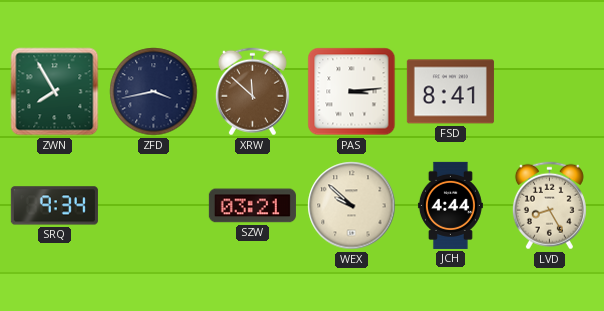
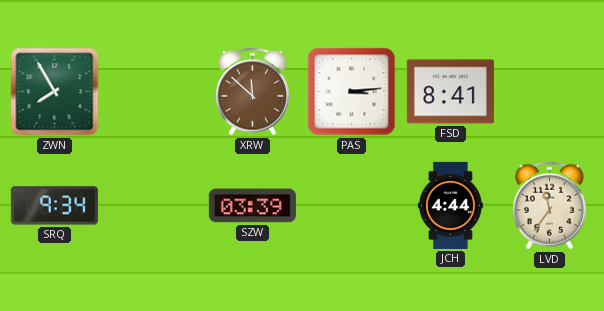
ZFD: 3:43 -> none
SZW: 03:21 -> 03:39
WEX: 9:52 -> none
LVD: 8:25 -> 11:36
